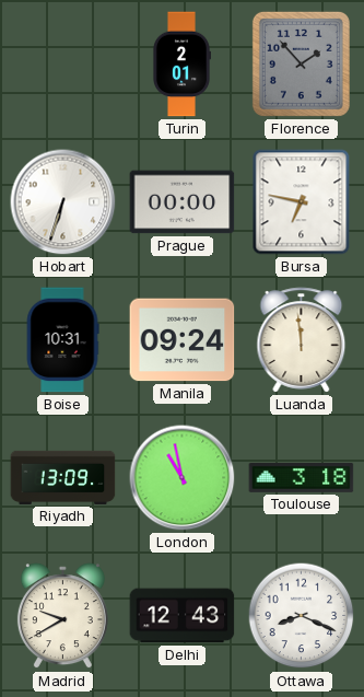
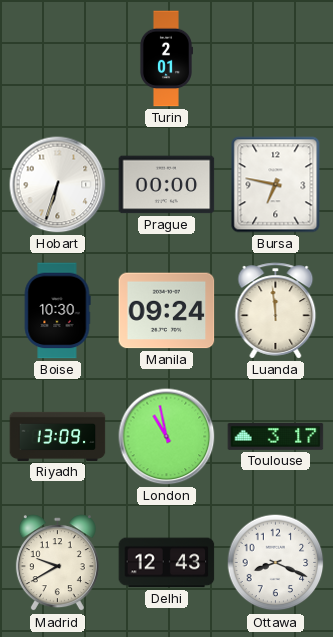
Florence: 1:53 -> none
Boise: 10:31 -> 10:30
Toulouse: 3:18 -> 3:17
